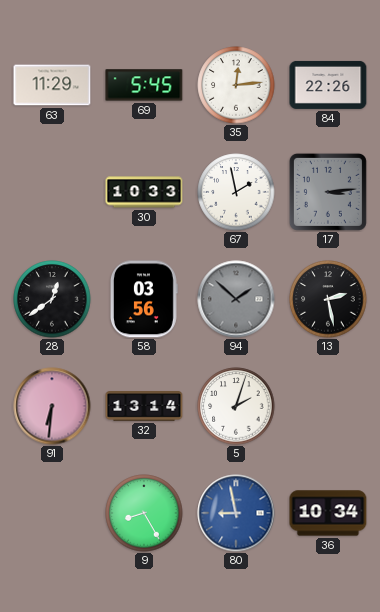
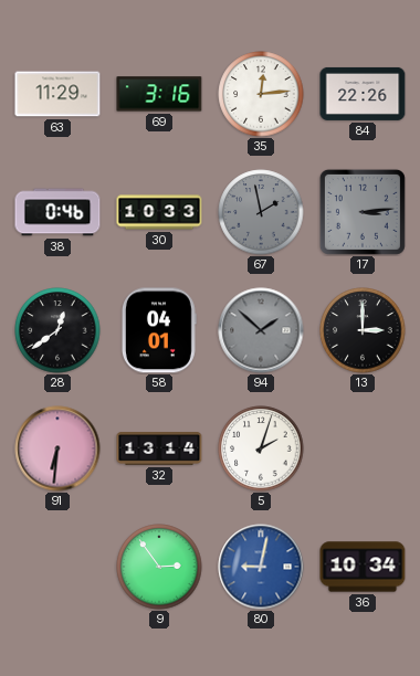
69: 5:45 -> 3:16
38: none -> 0:46
67 dial: white -> grey
58: 03:56 -> 04:01
13: 2:28 -> 3:00
9: 8:25 -> 2:54
80: 8:58 -> 9:02
